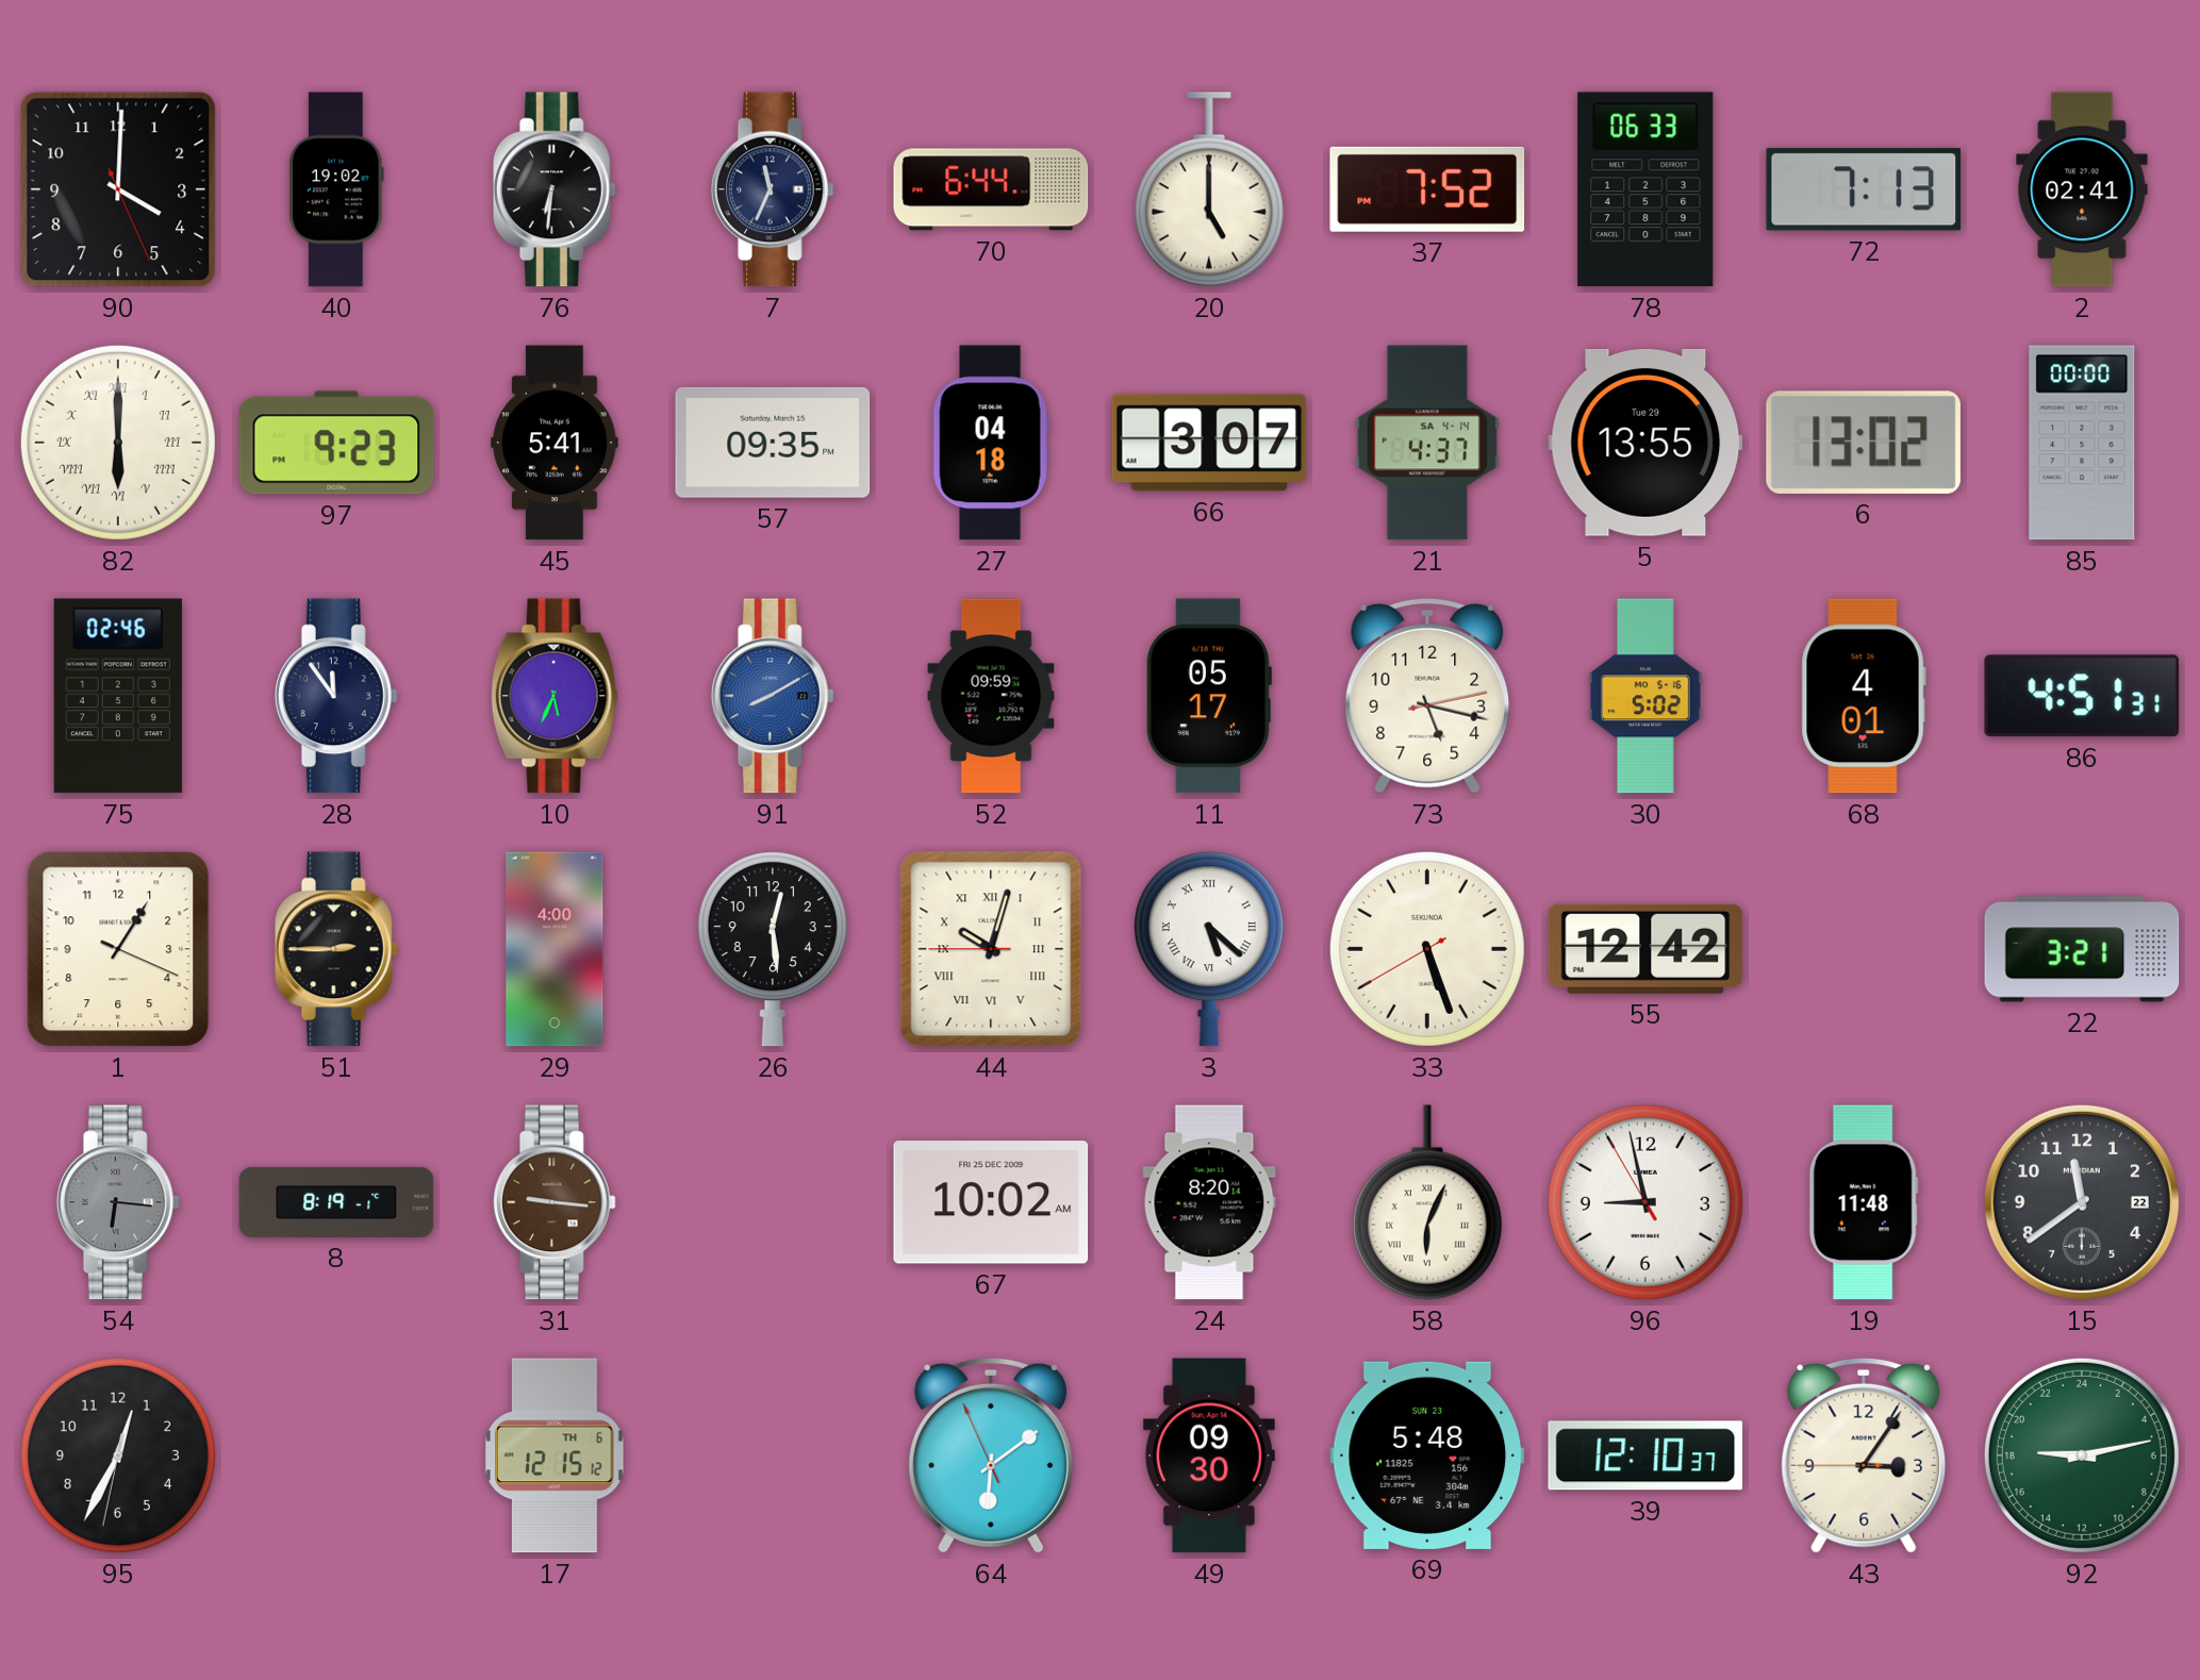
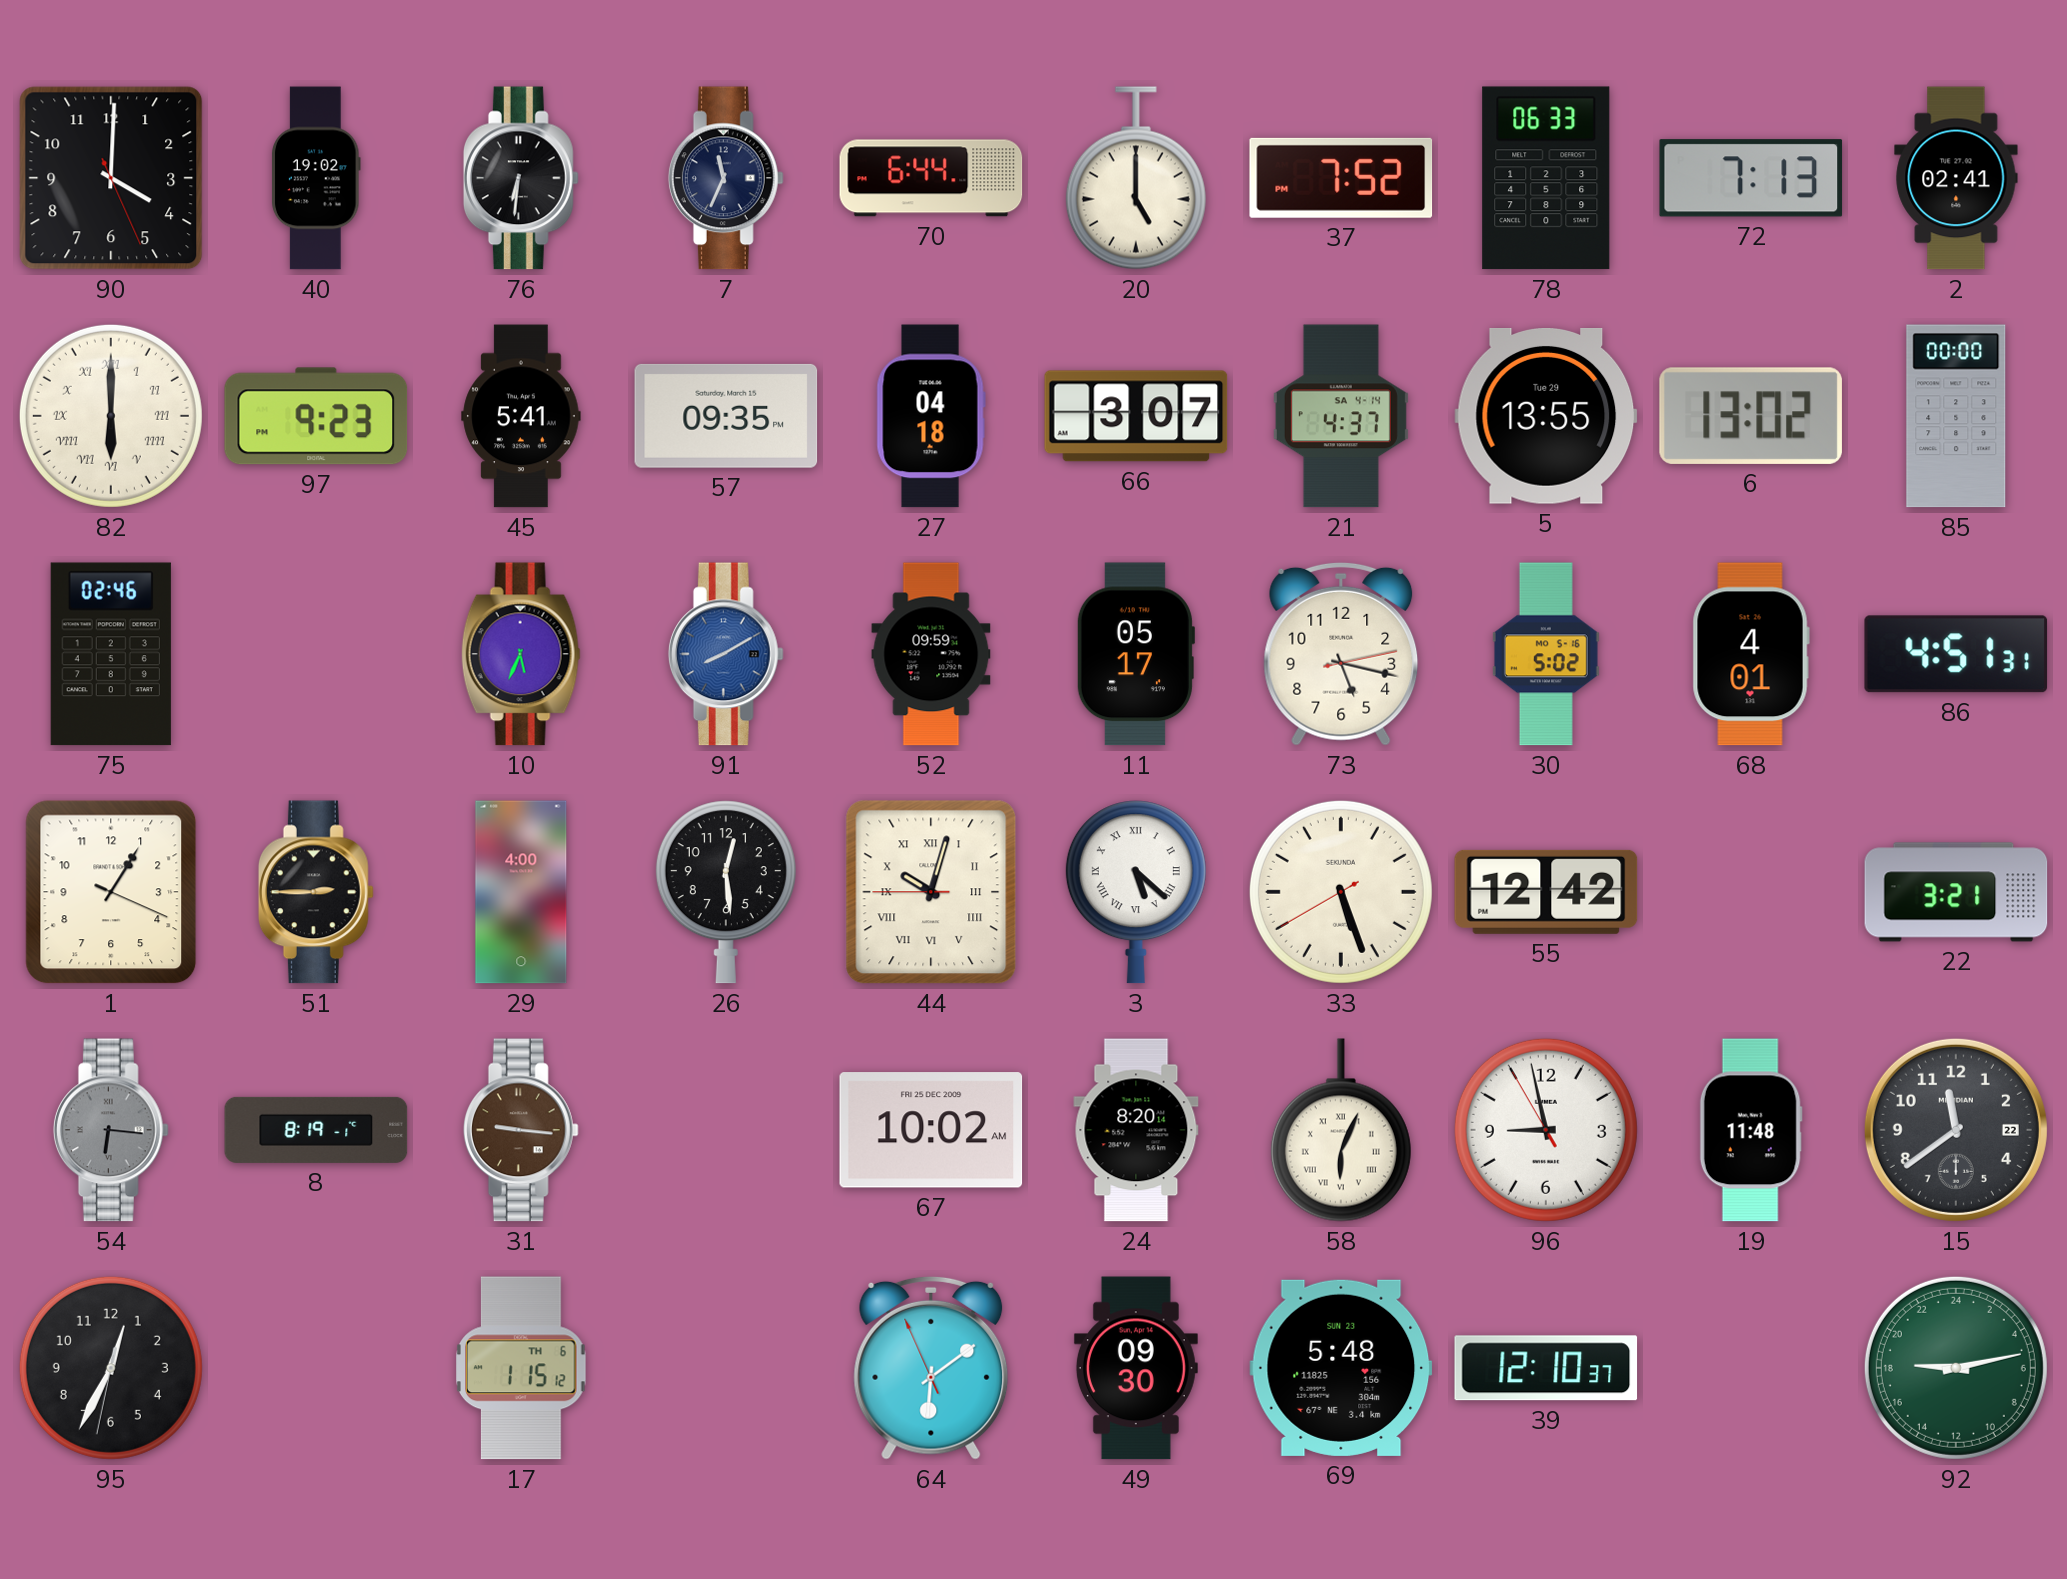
28: 11:54 -> none
17: 12:15 -> 1:15
43: 3:05 -> none
